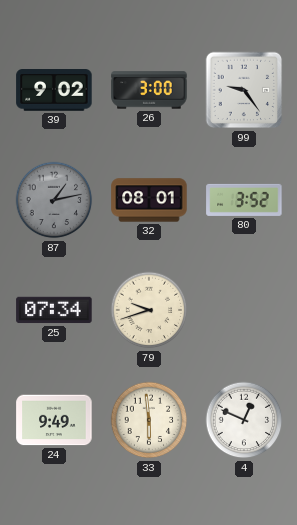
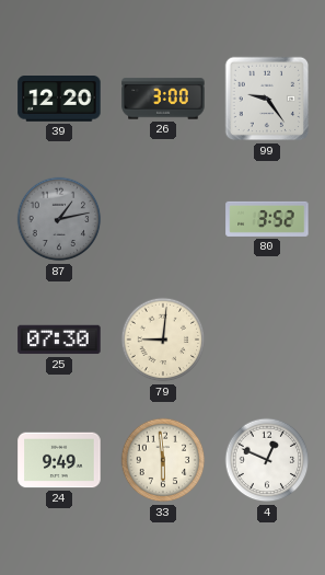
39: 9:02 -> 12:20
32: 08:01 -> none
25: 07:34 -> 07:30
79: 9:42 -> 9:01
